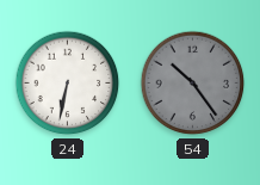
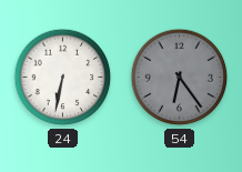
54: 10:24 -> 6:24
